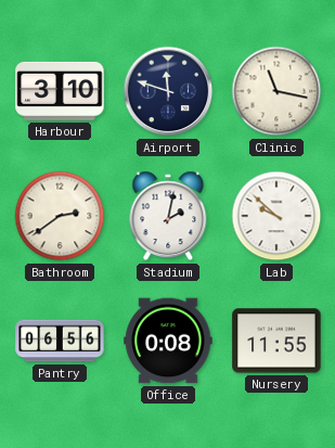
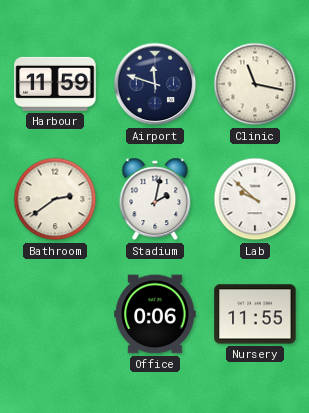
Harbour: 3:10 -> 11:59
Pantry: 06:56 -> none
Office: 0:08 -> 0:06
